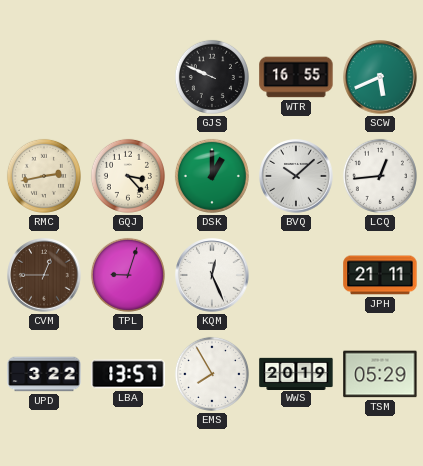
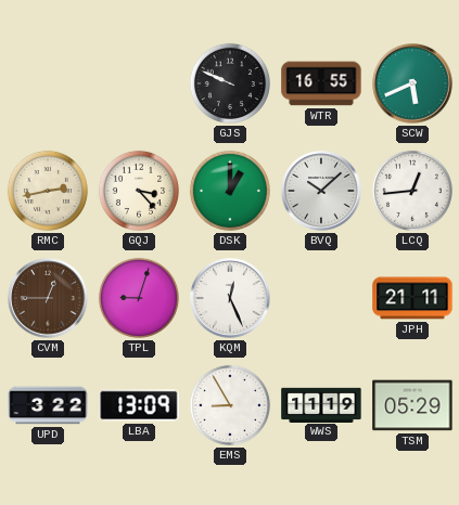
LBA: 13:57 -> 13:09
EMS: 7:55 -> 8:55
WWS: 20:19 -> 11:19
